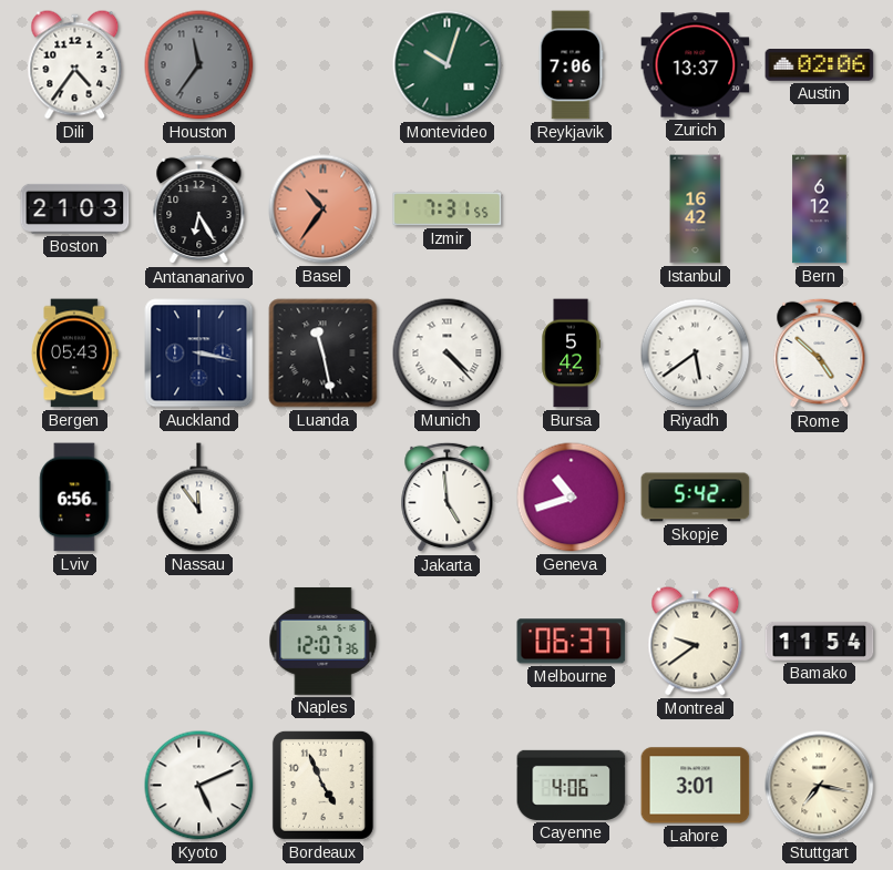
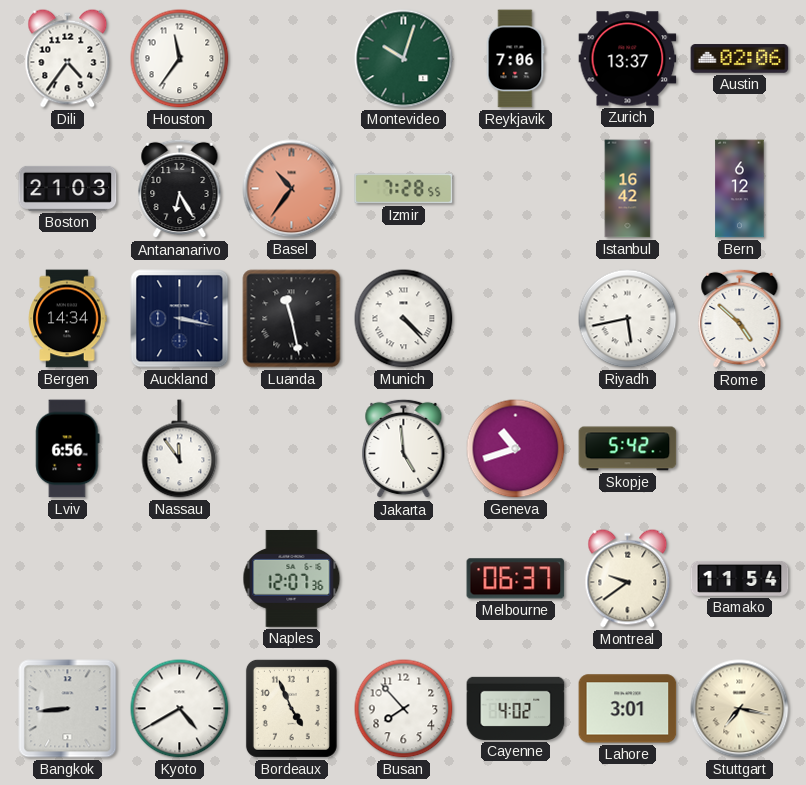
Houston dial: grey -> white
Izmir: 7:31 -> 7:28
Bergen: 05:43 -> 14:34
Bursa: 5:42 -> none
Riyadh: 5:39 -> 5:43
Bangkok: none -> 8:44
Kyoto: 5:11 -> 4:40
Busan: none -> 7:53
Cayenne: 4:06 -> 4:02
